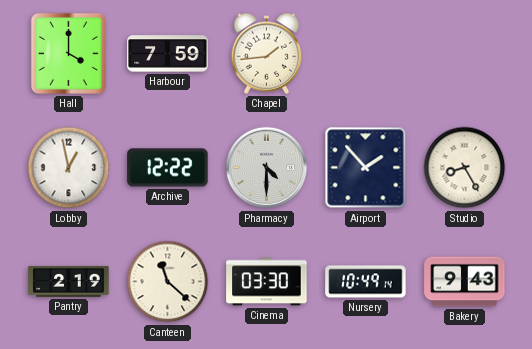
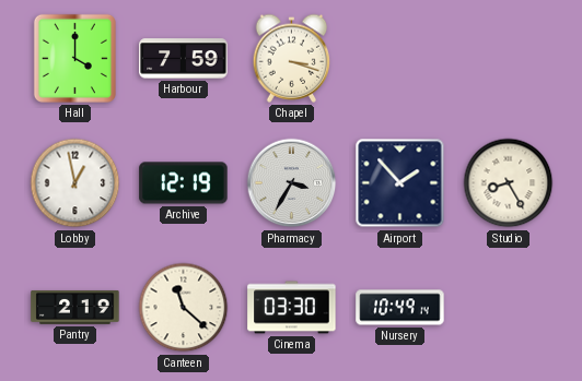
Chapel: 1:44 -> 3:18
Archive: 12:22 -> 12:19
Pharmacy: 4:30 -> 3:35
Bakery: 9:43 -> none
